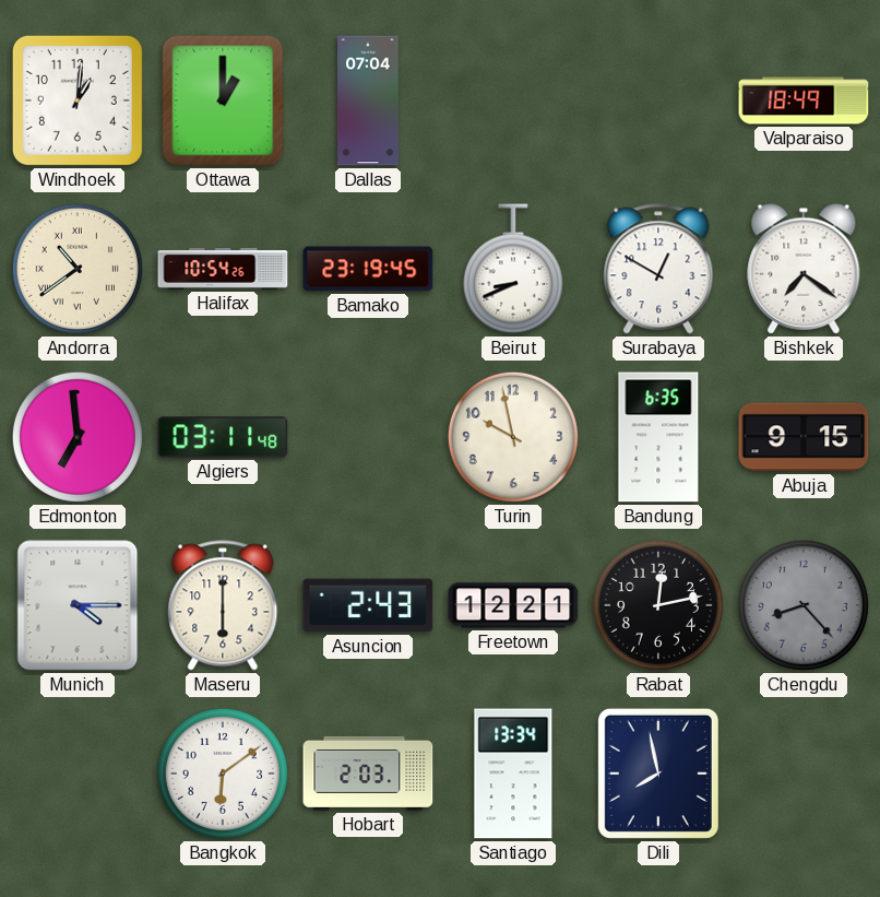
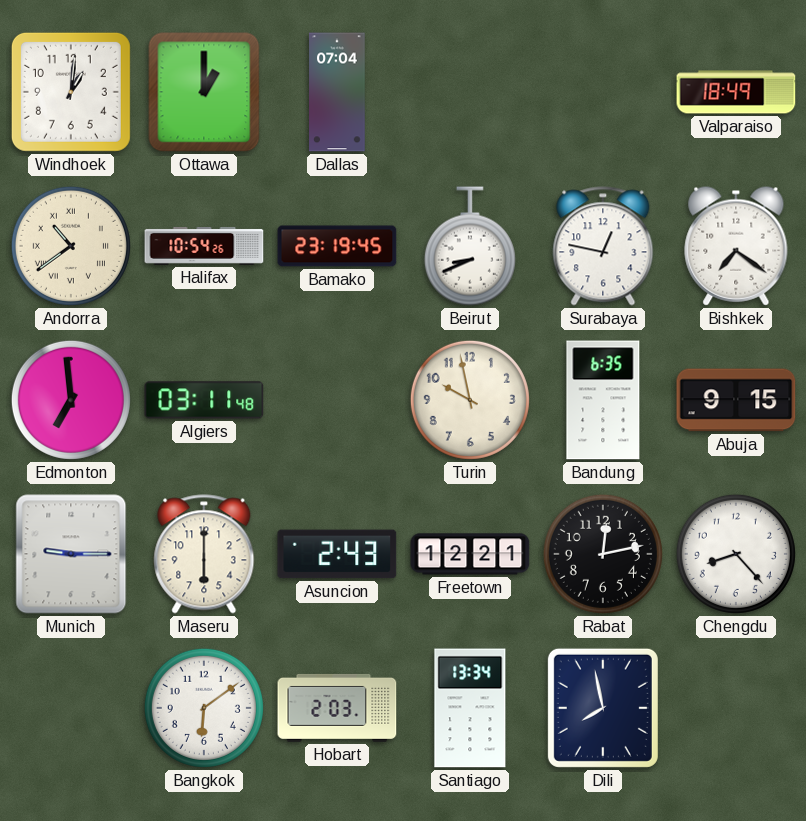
Surabaya: 12:50 -> 12:47
Munich: 4:15 -> 9:15
Chengdu dial: grey -> white
